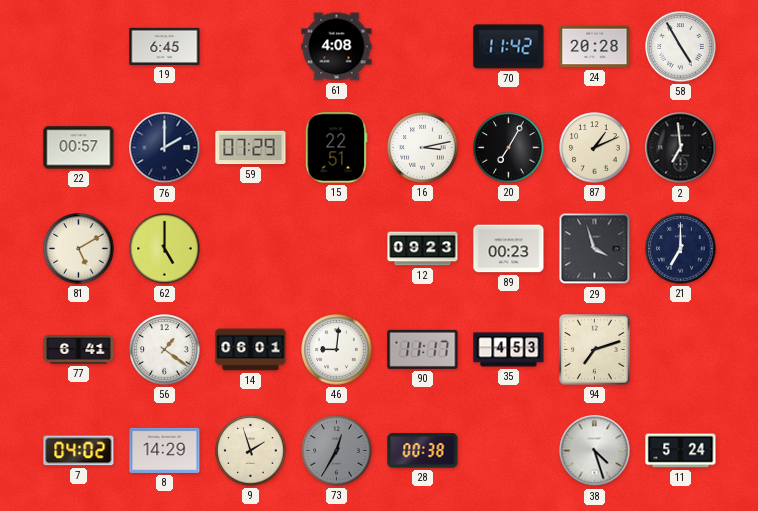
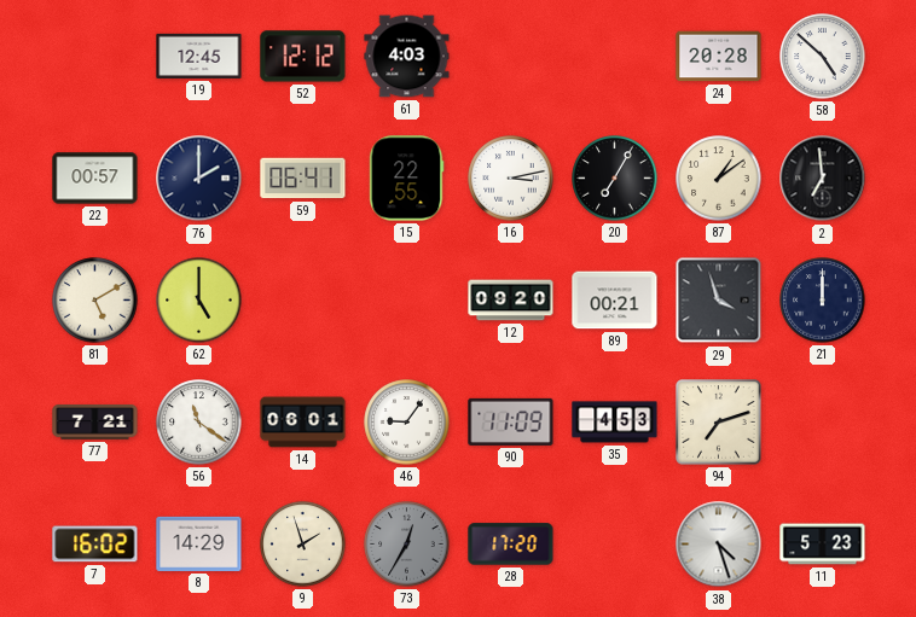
19: 6:45 -> 12:45
52: none -> 12:12
61: 4:08 -> 4:03
70: 11:42 -> none
58: 4:55 -> 4:52
59: 07:29 -> 06:41
15: 22:51 -> 22:55
87: 1:11 -> 1:09
12: 09:23 -> 09:20
89: 00:23 -> 00:21
21: 7:00 -> 12:00
77: 6:41 -> 7:21
56: 1:21 -> 11:21
46: 9:01 -> 9:06
90: 11:17 -> 11:09
7: 04:02 -> 16:02
28: 00:38 -> 17:20
11: 5:24 -> 5:23
